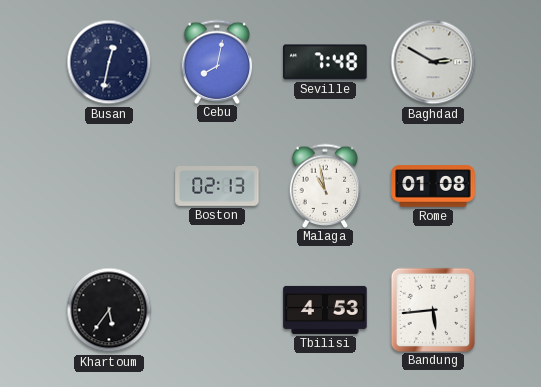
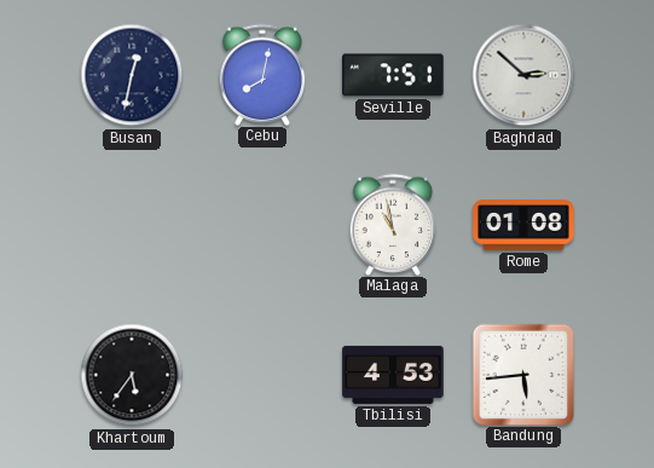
Seville: 7:48 -> 7:51
Baghdad: 2:50 -> 2:52
Boston: 02:13 -> none
